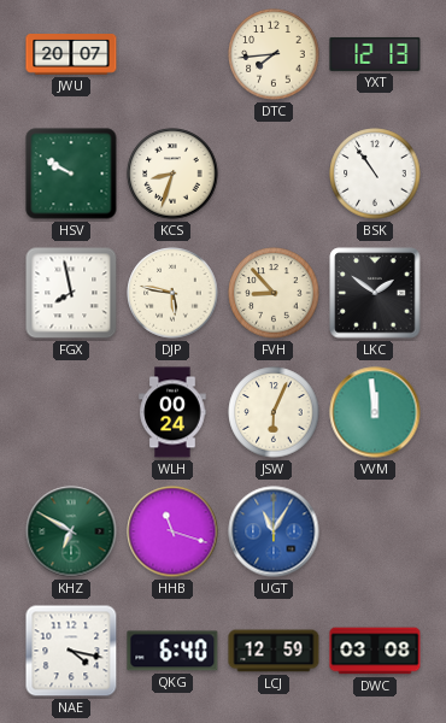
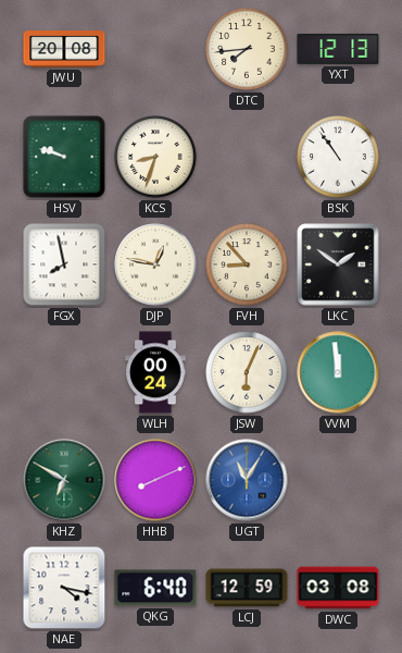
JWU: 20:07 -> 20:08
HSV: 9:50 -> 9:48
DJP: 5:47 -> 12:47
HHB: 11:18 -> 8:11
